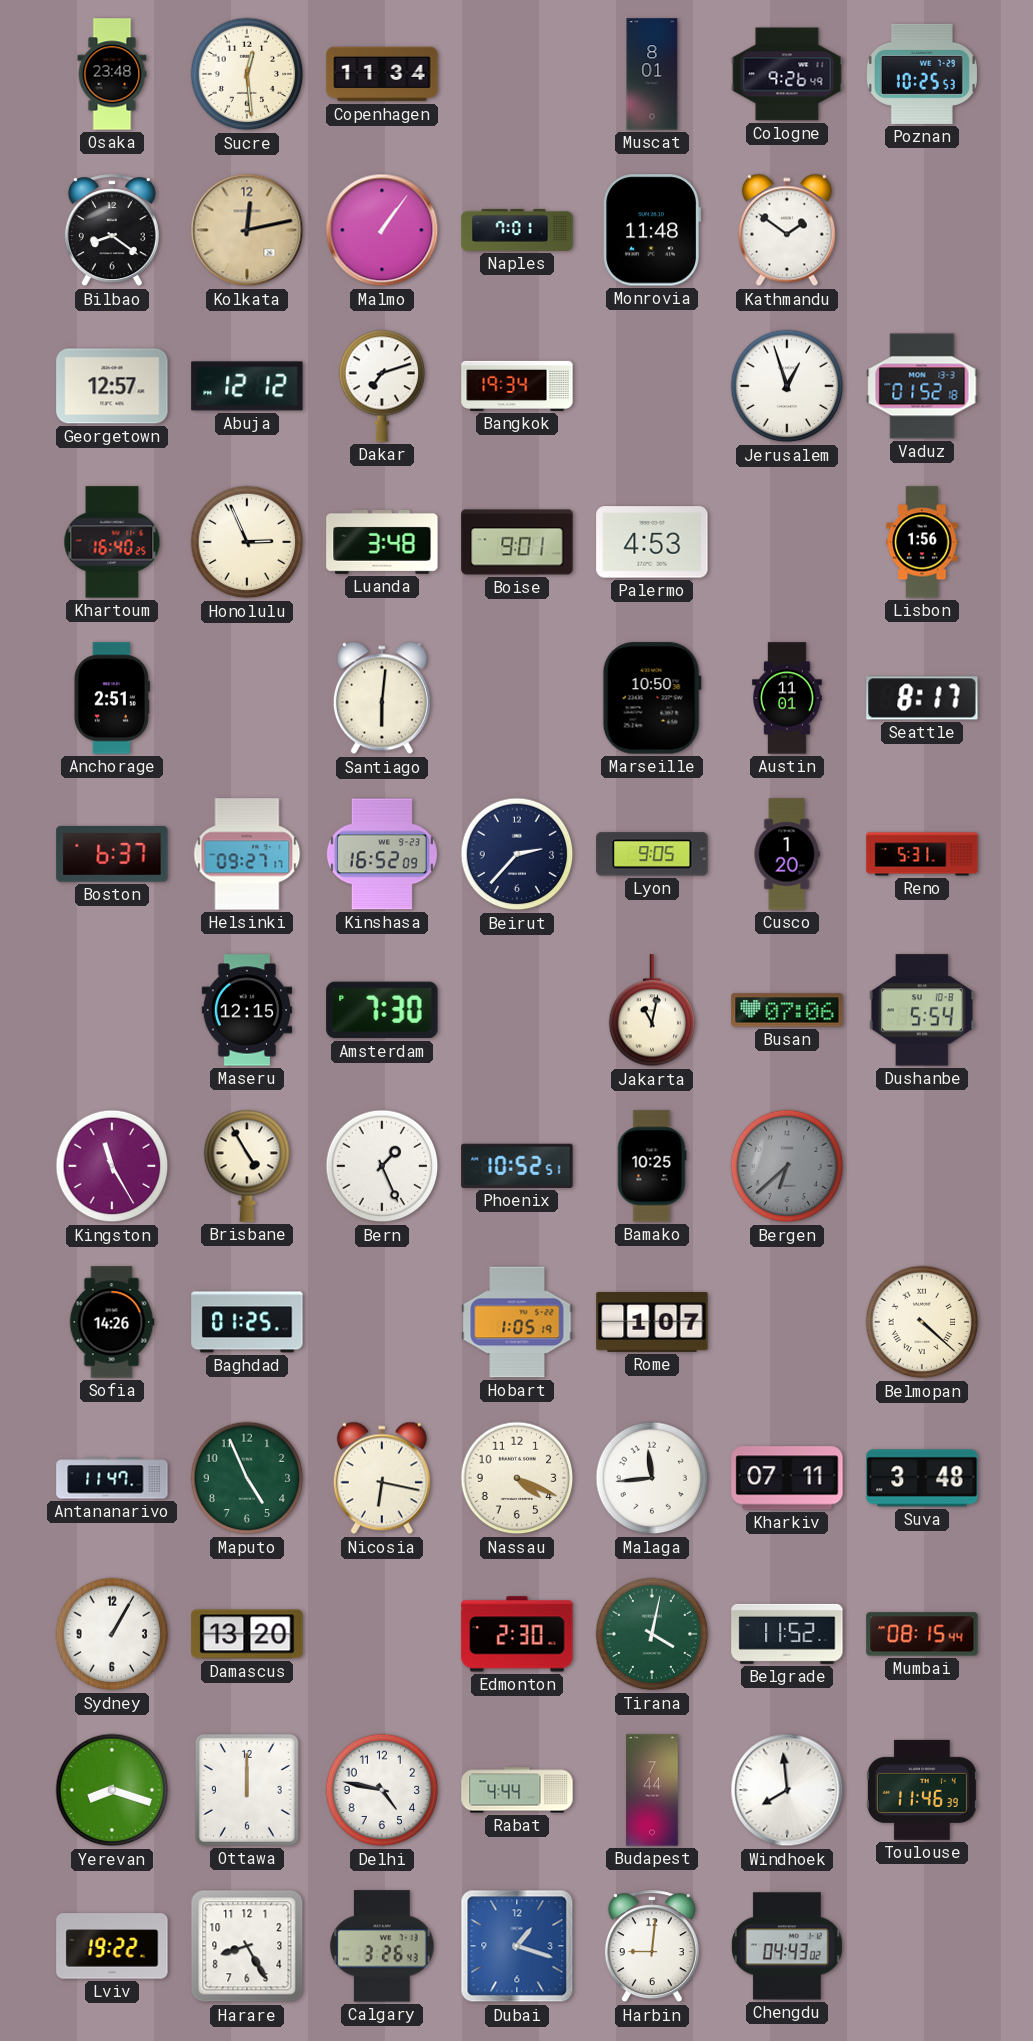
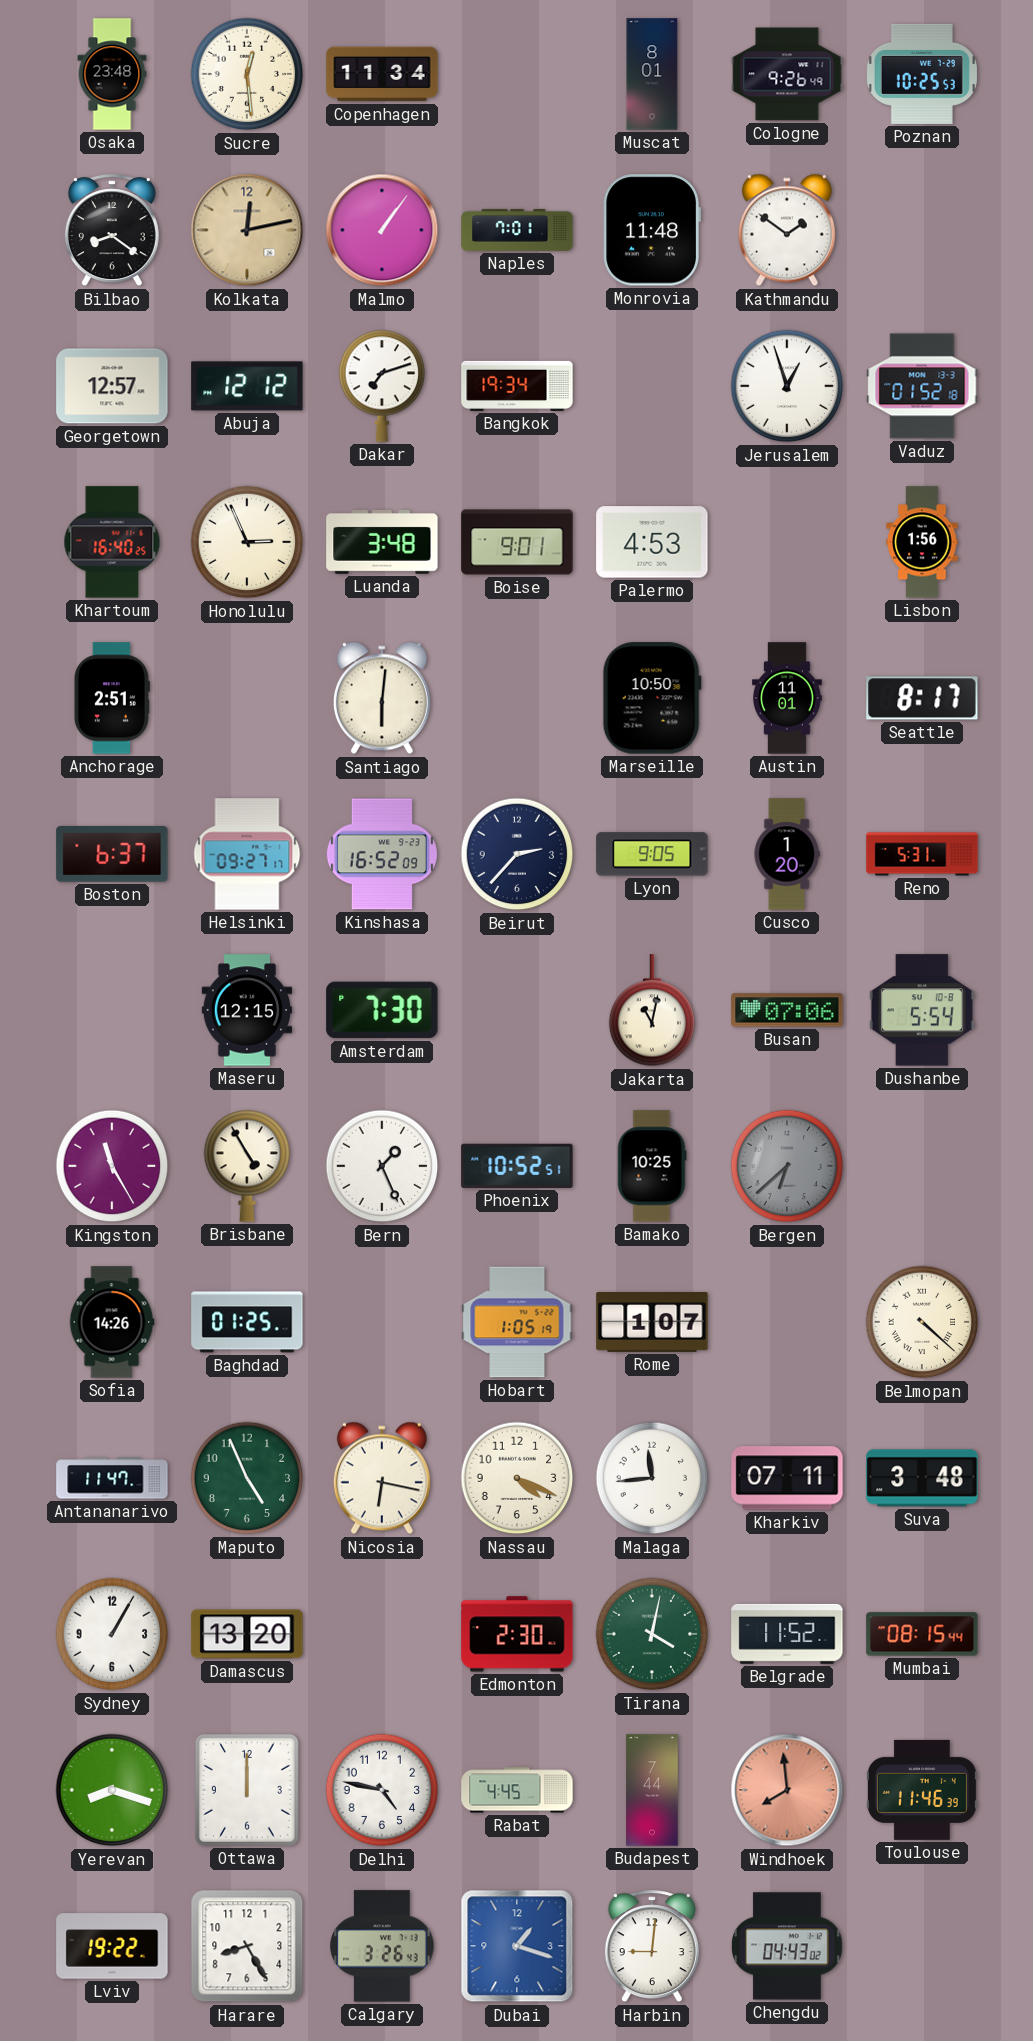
Rabat: 4:44 -> 4:45
Windhoek dial: white -> salmon
